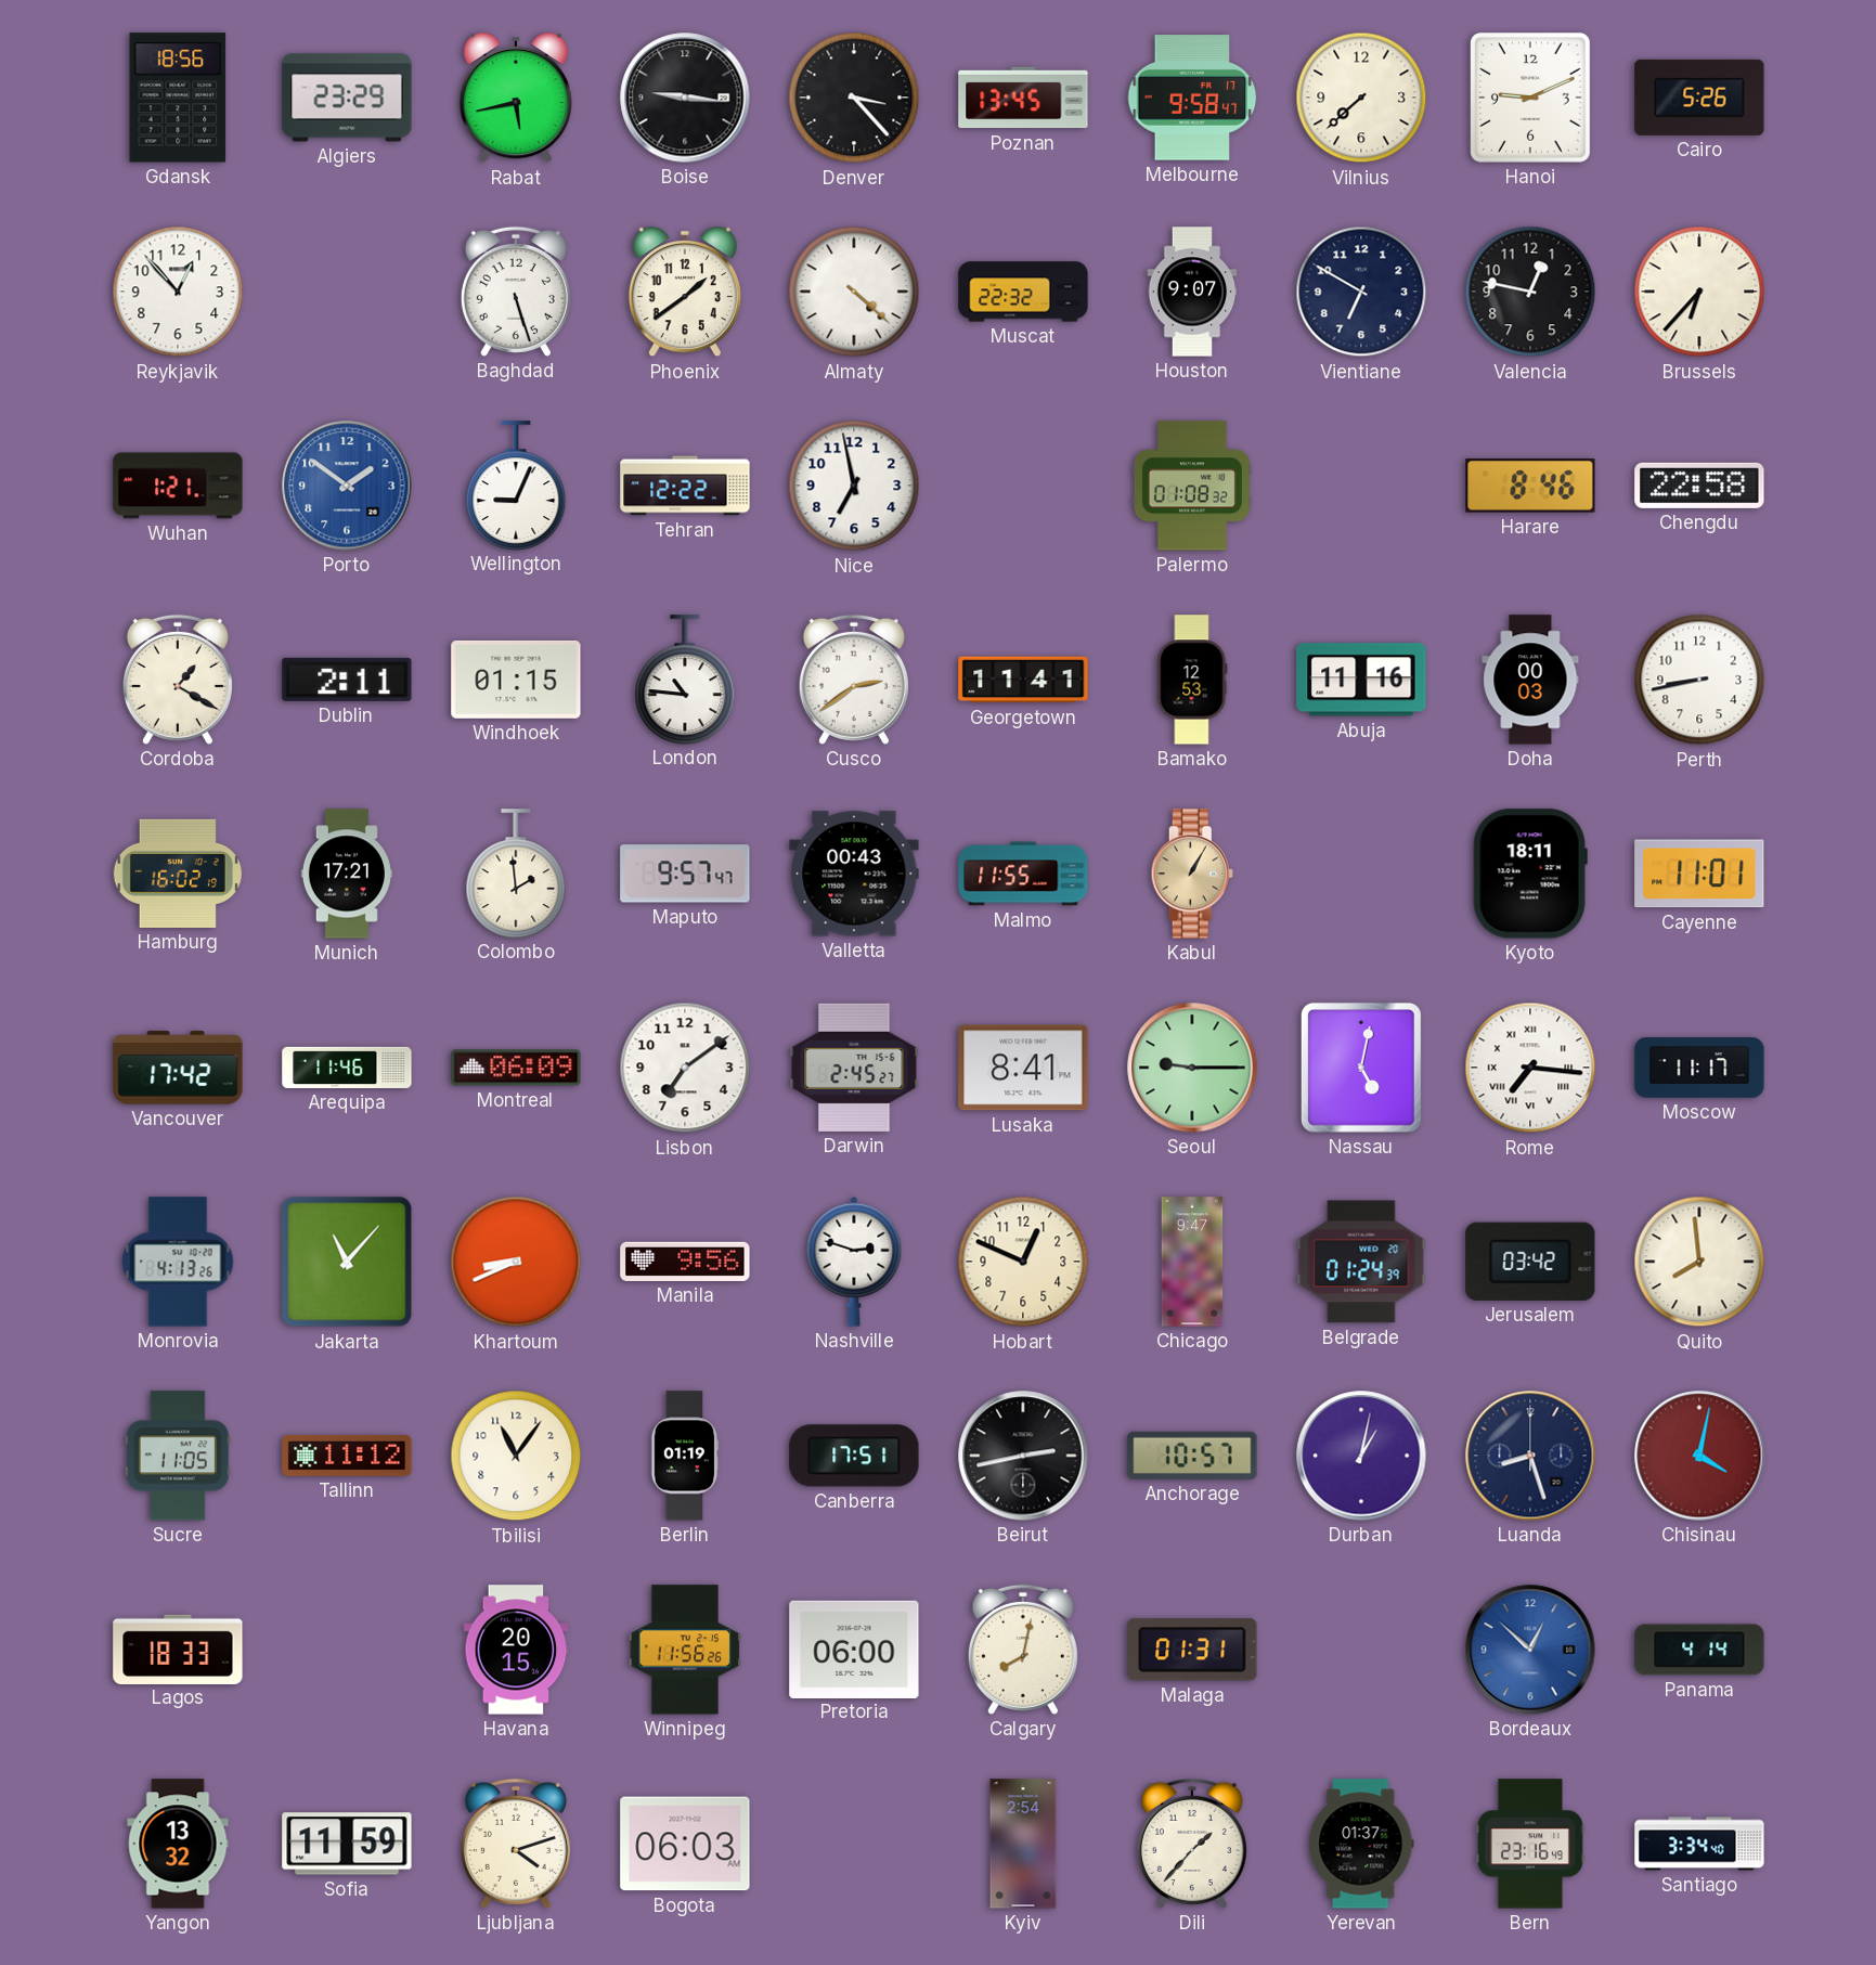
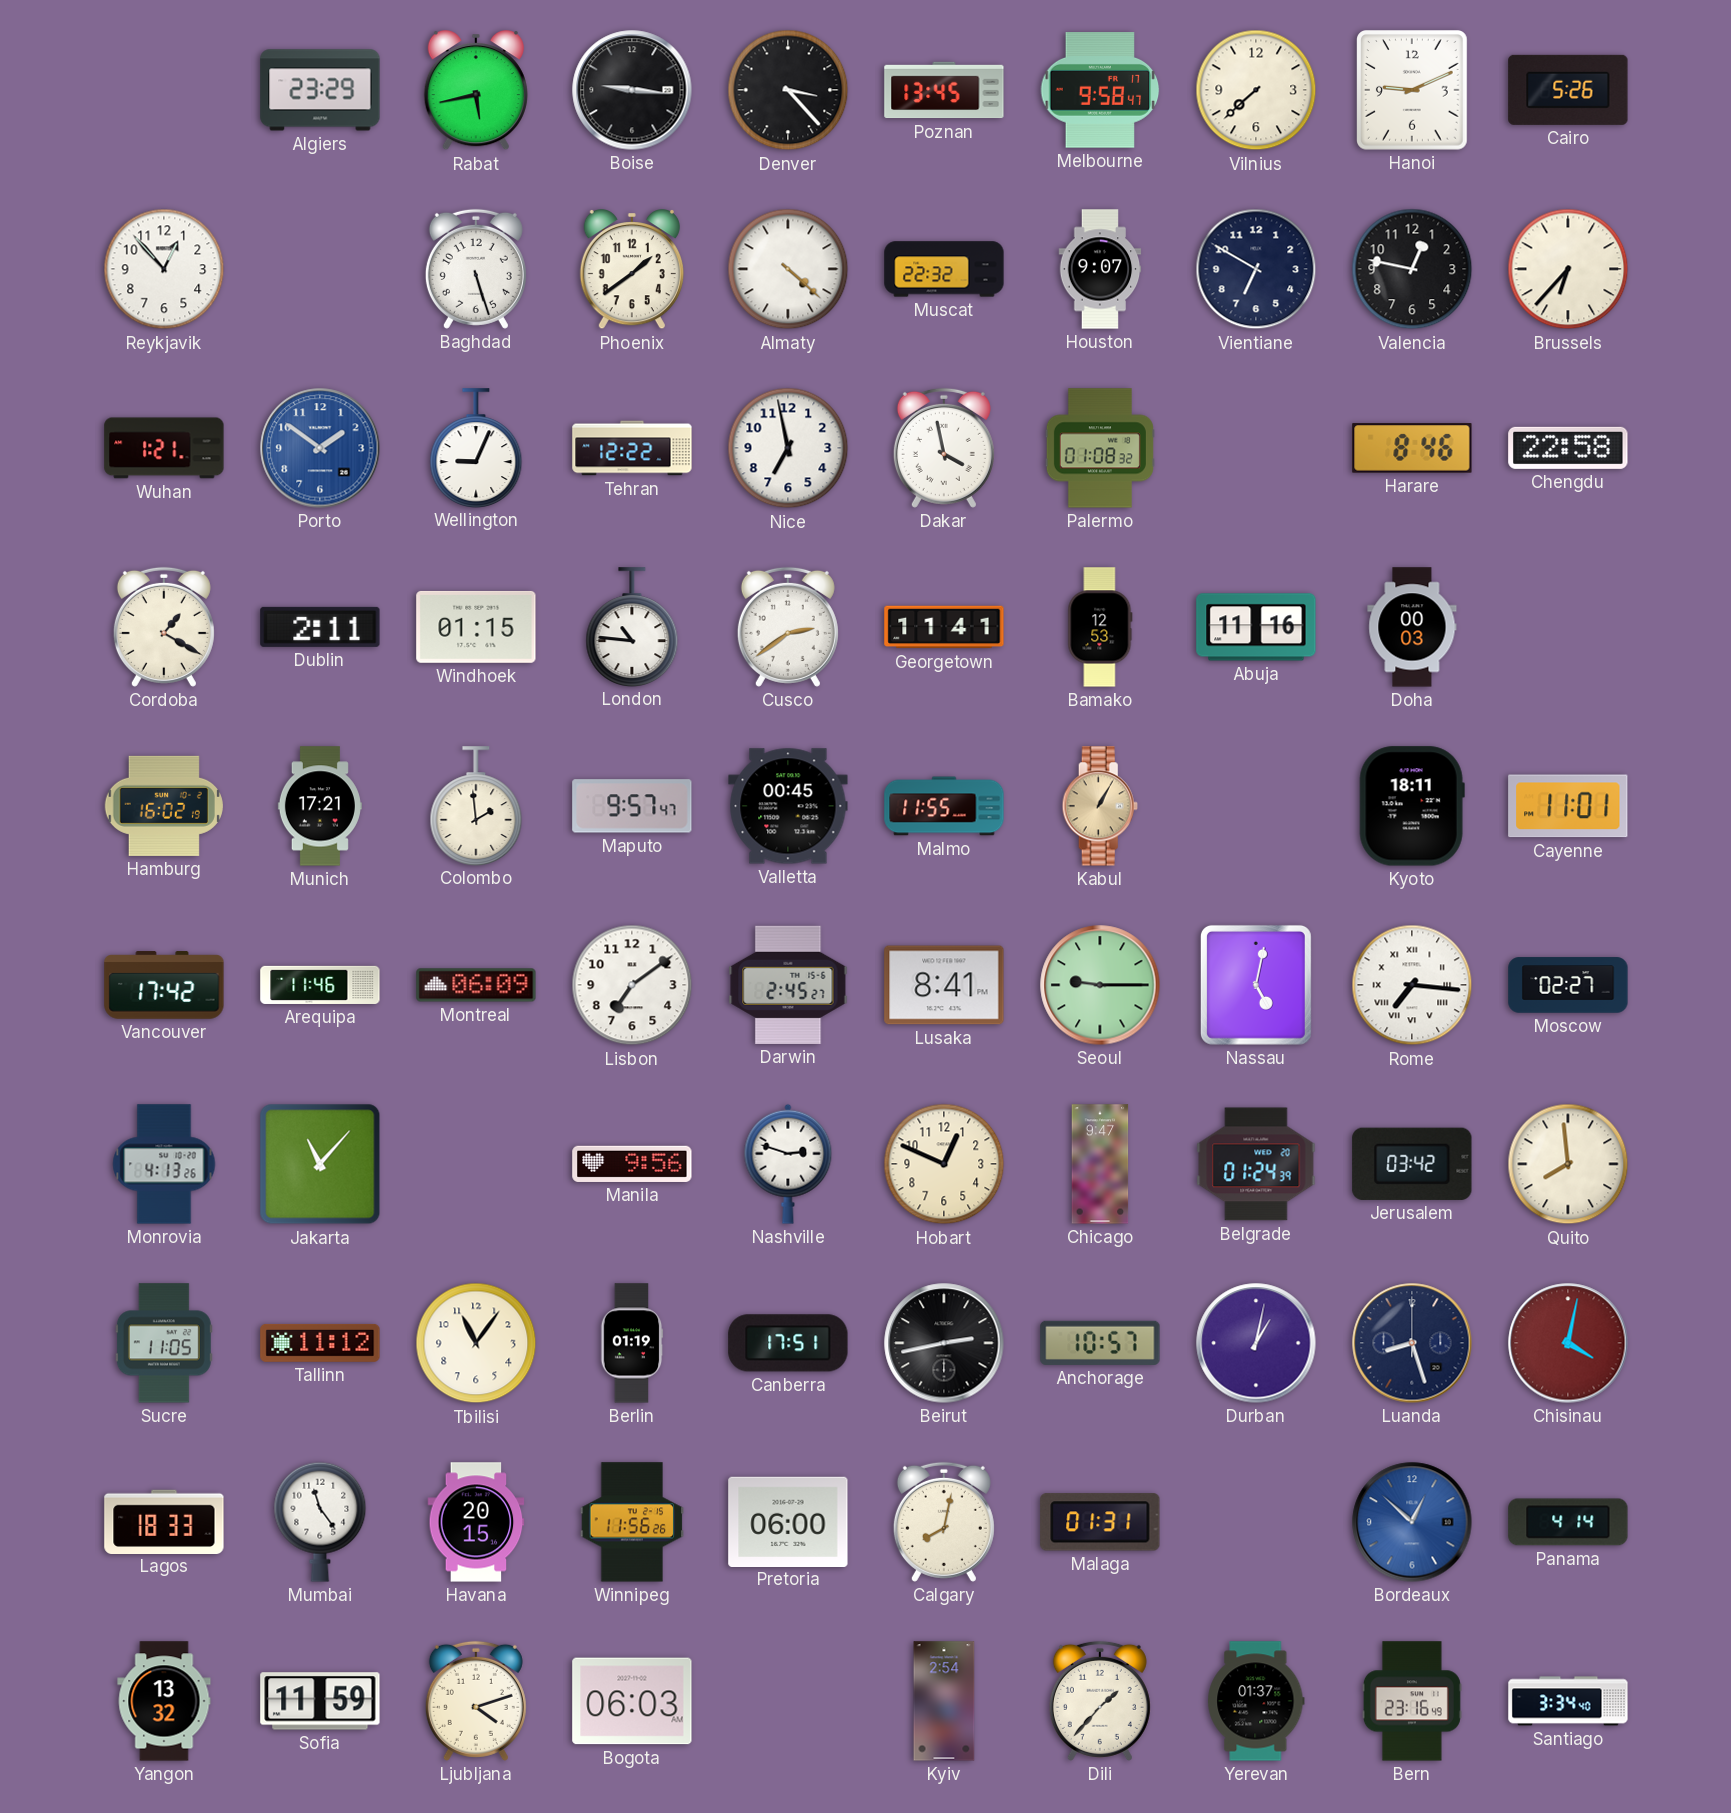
Gdansk: 18:56 -> none
Dakar: none -> 3:58
Perth: 8:43 -> none
Valletta: 00:43 -> 00:45
Moscow: 11:17 -> 02:27
Khartoum: 8:41 -> none
Mumbai: none -> 11:24
